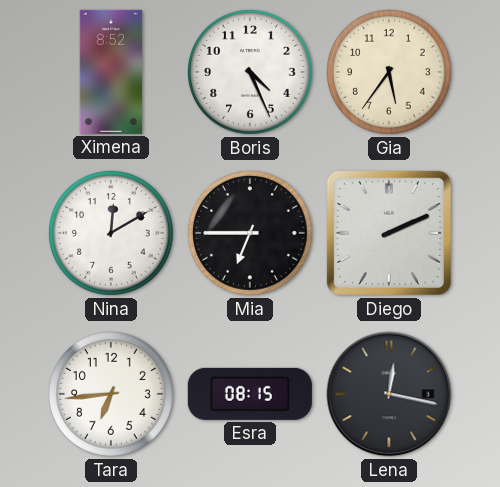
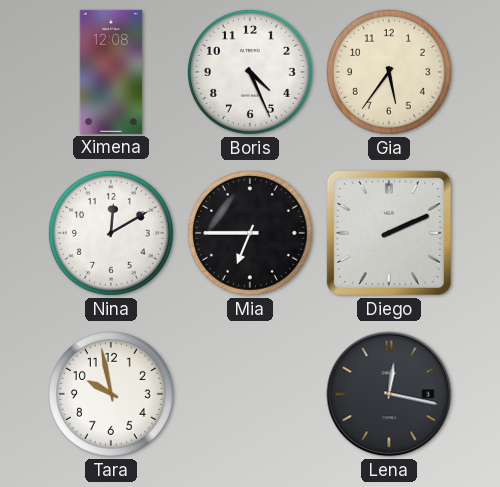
Ximena: 8:52 -> 12:08
Tara: 6:44 -> 9:58
Esra: 08:15 -> none
